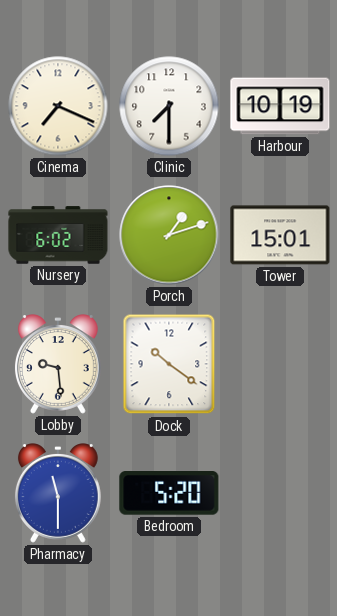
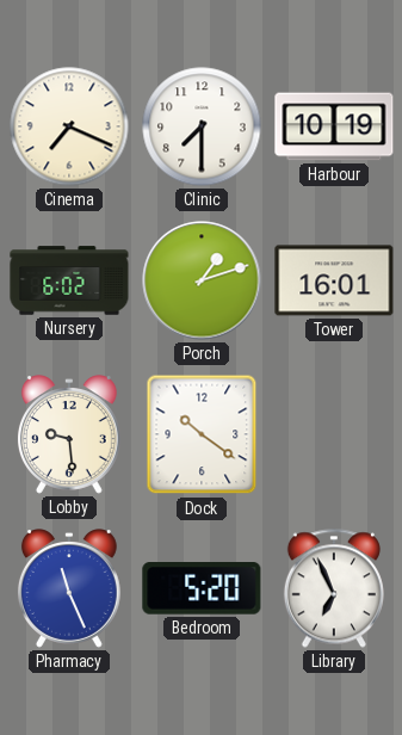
Tower: 15:01 -> 16:01
Pharmacy: 11:30 -> 11:26
Library: none -> 6:56
